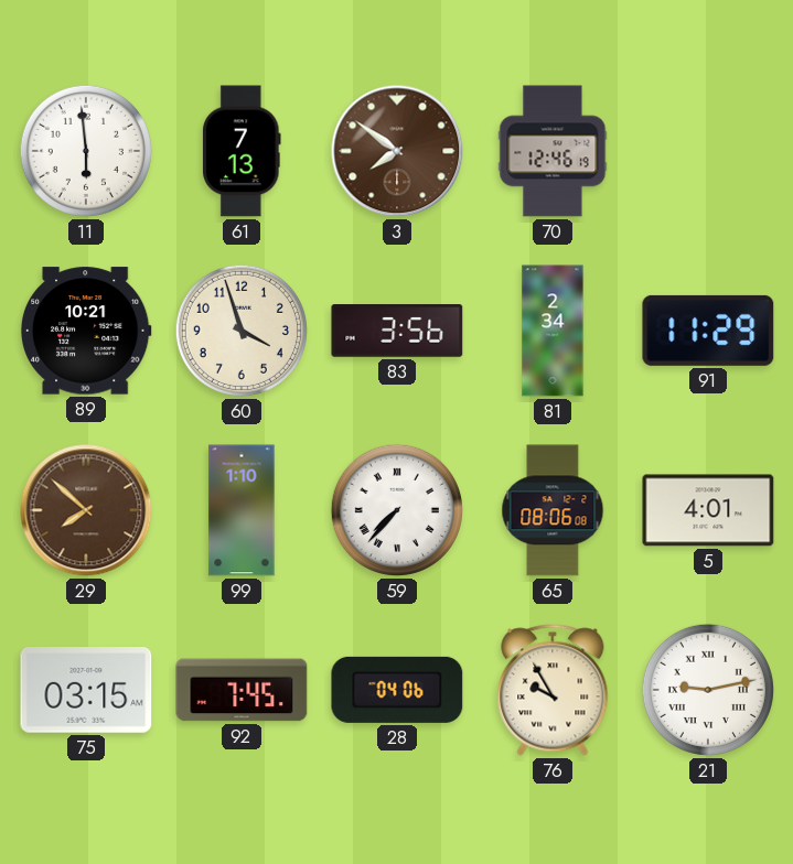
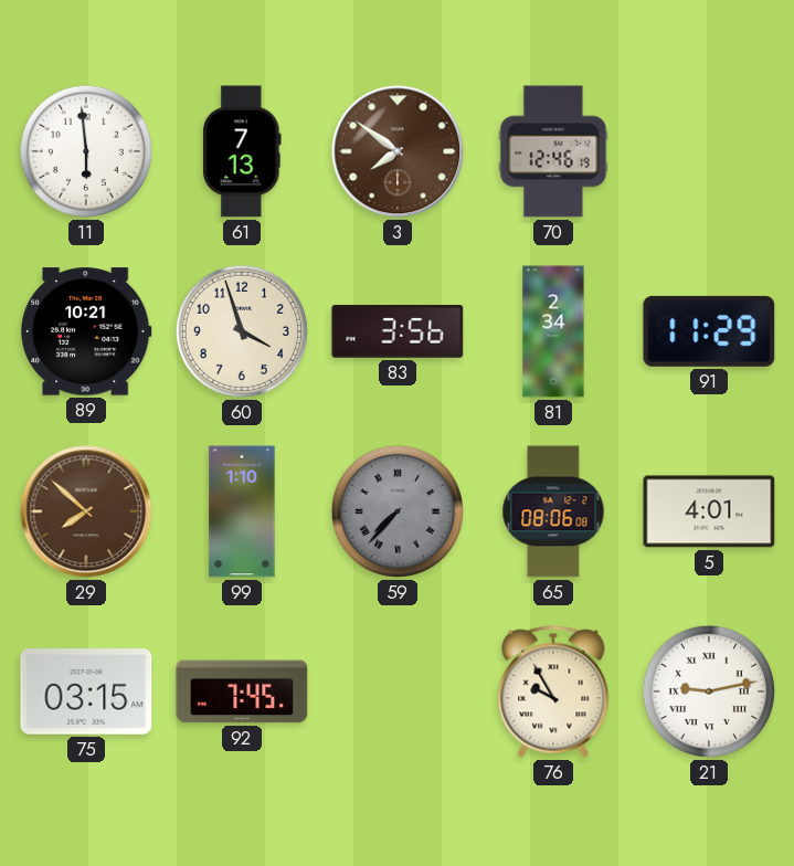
59 dial: white -> grey
28: 04:06 -> none
